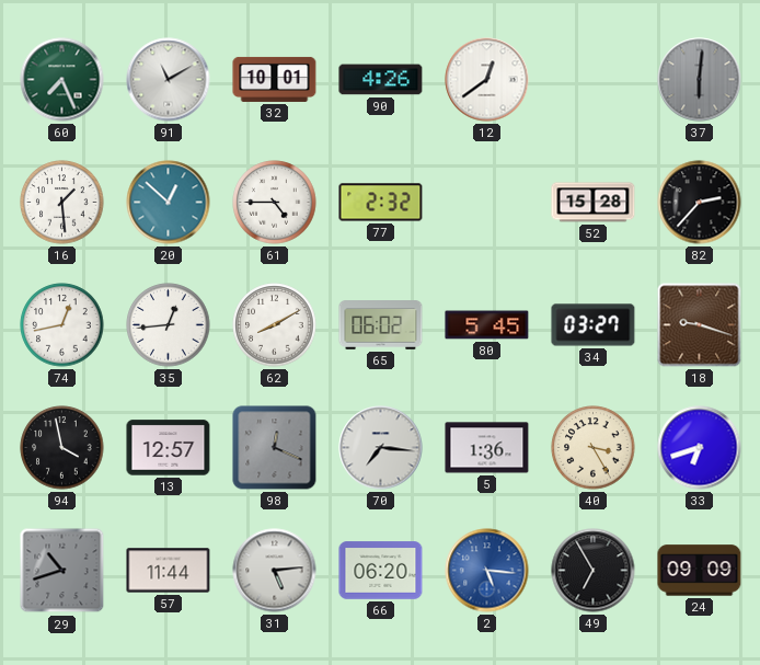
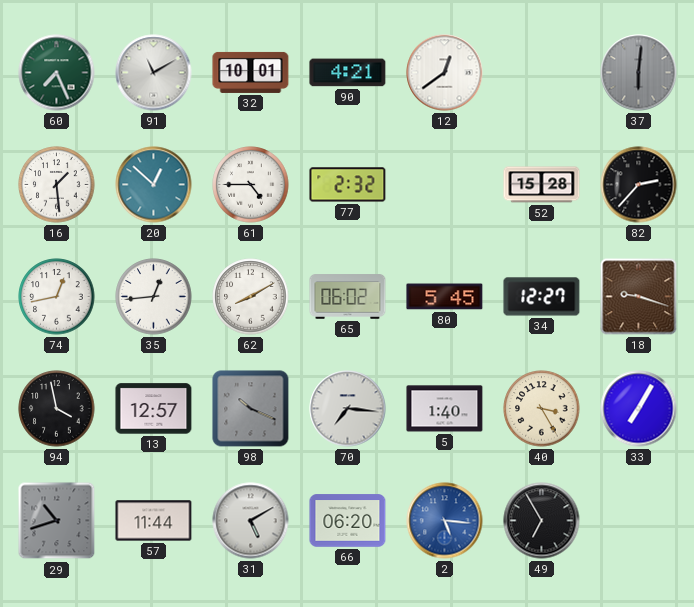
90: 4:26 -> 4:21
34: 03:27 -> 12:27
98: 12:19 -> 10:19
5: 1:36 -> 1:40
33: 6:42 -> 7:05
31: 5:14 -> 5:10
24: 09:09 -> none
